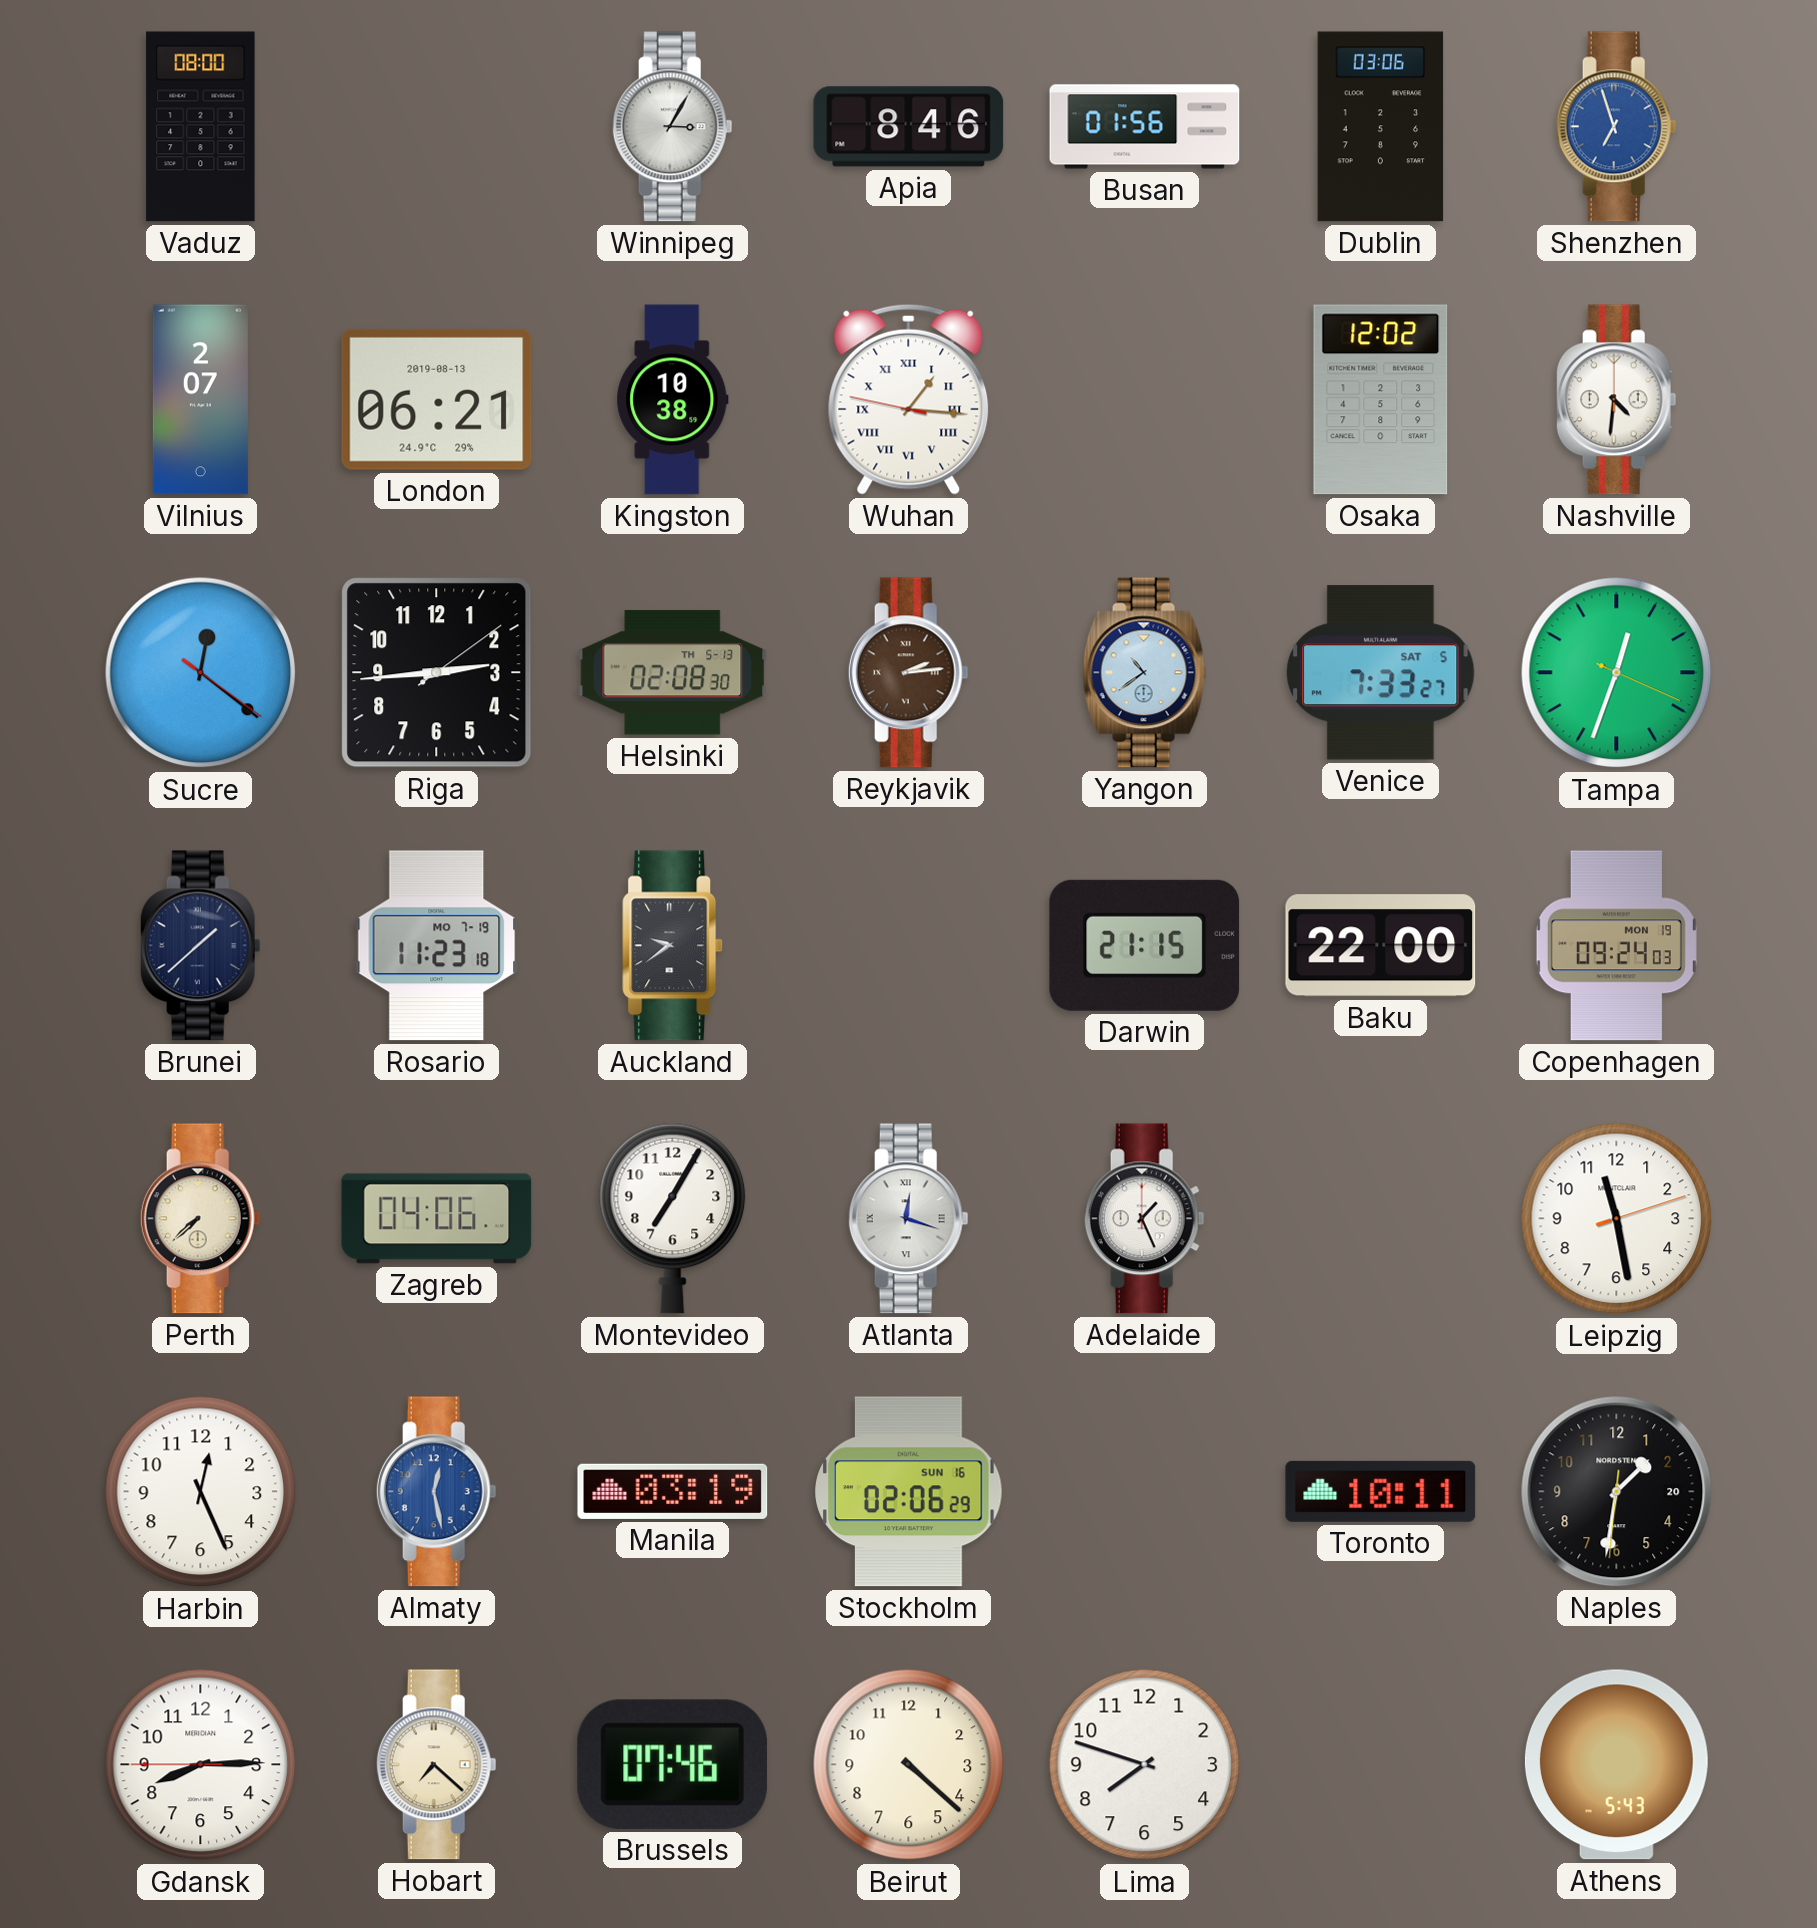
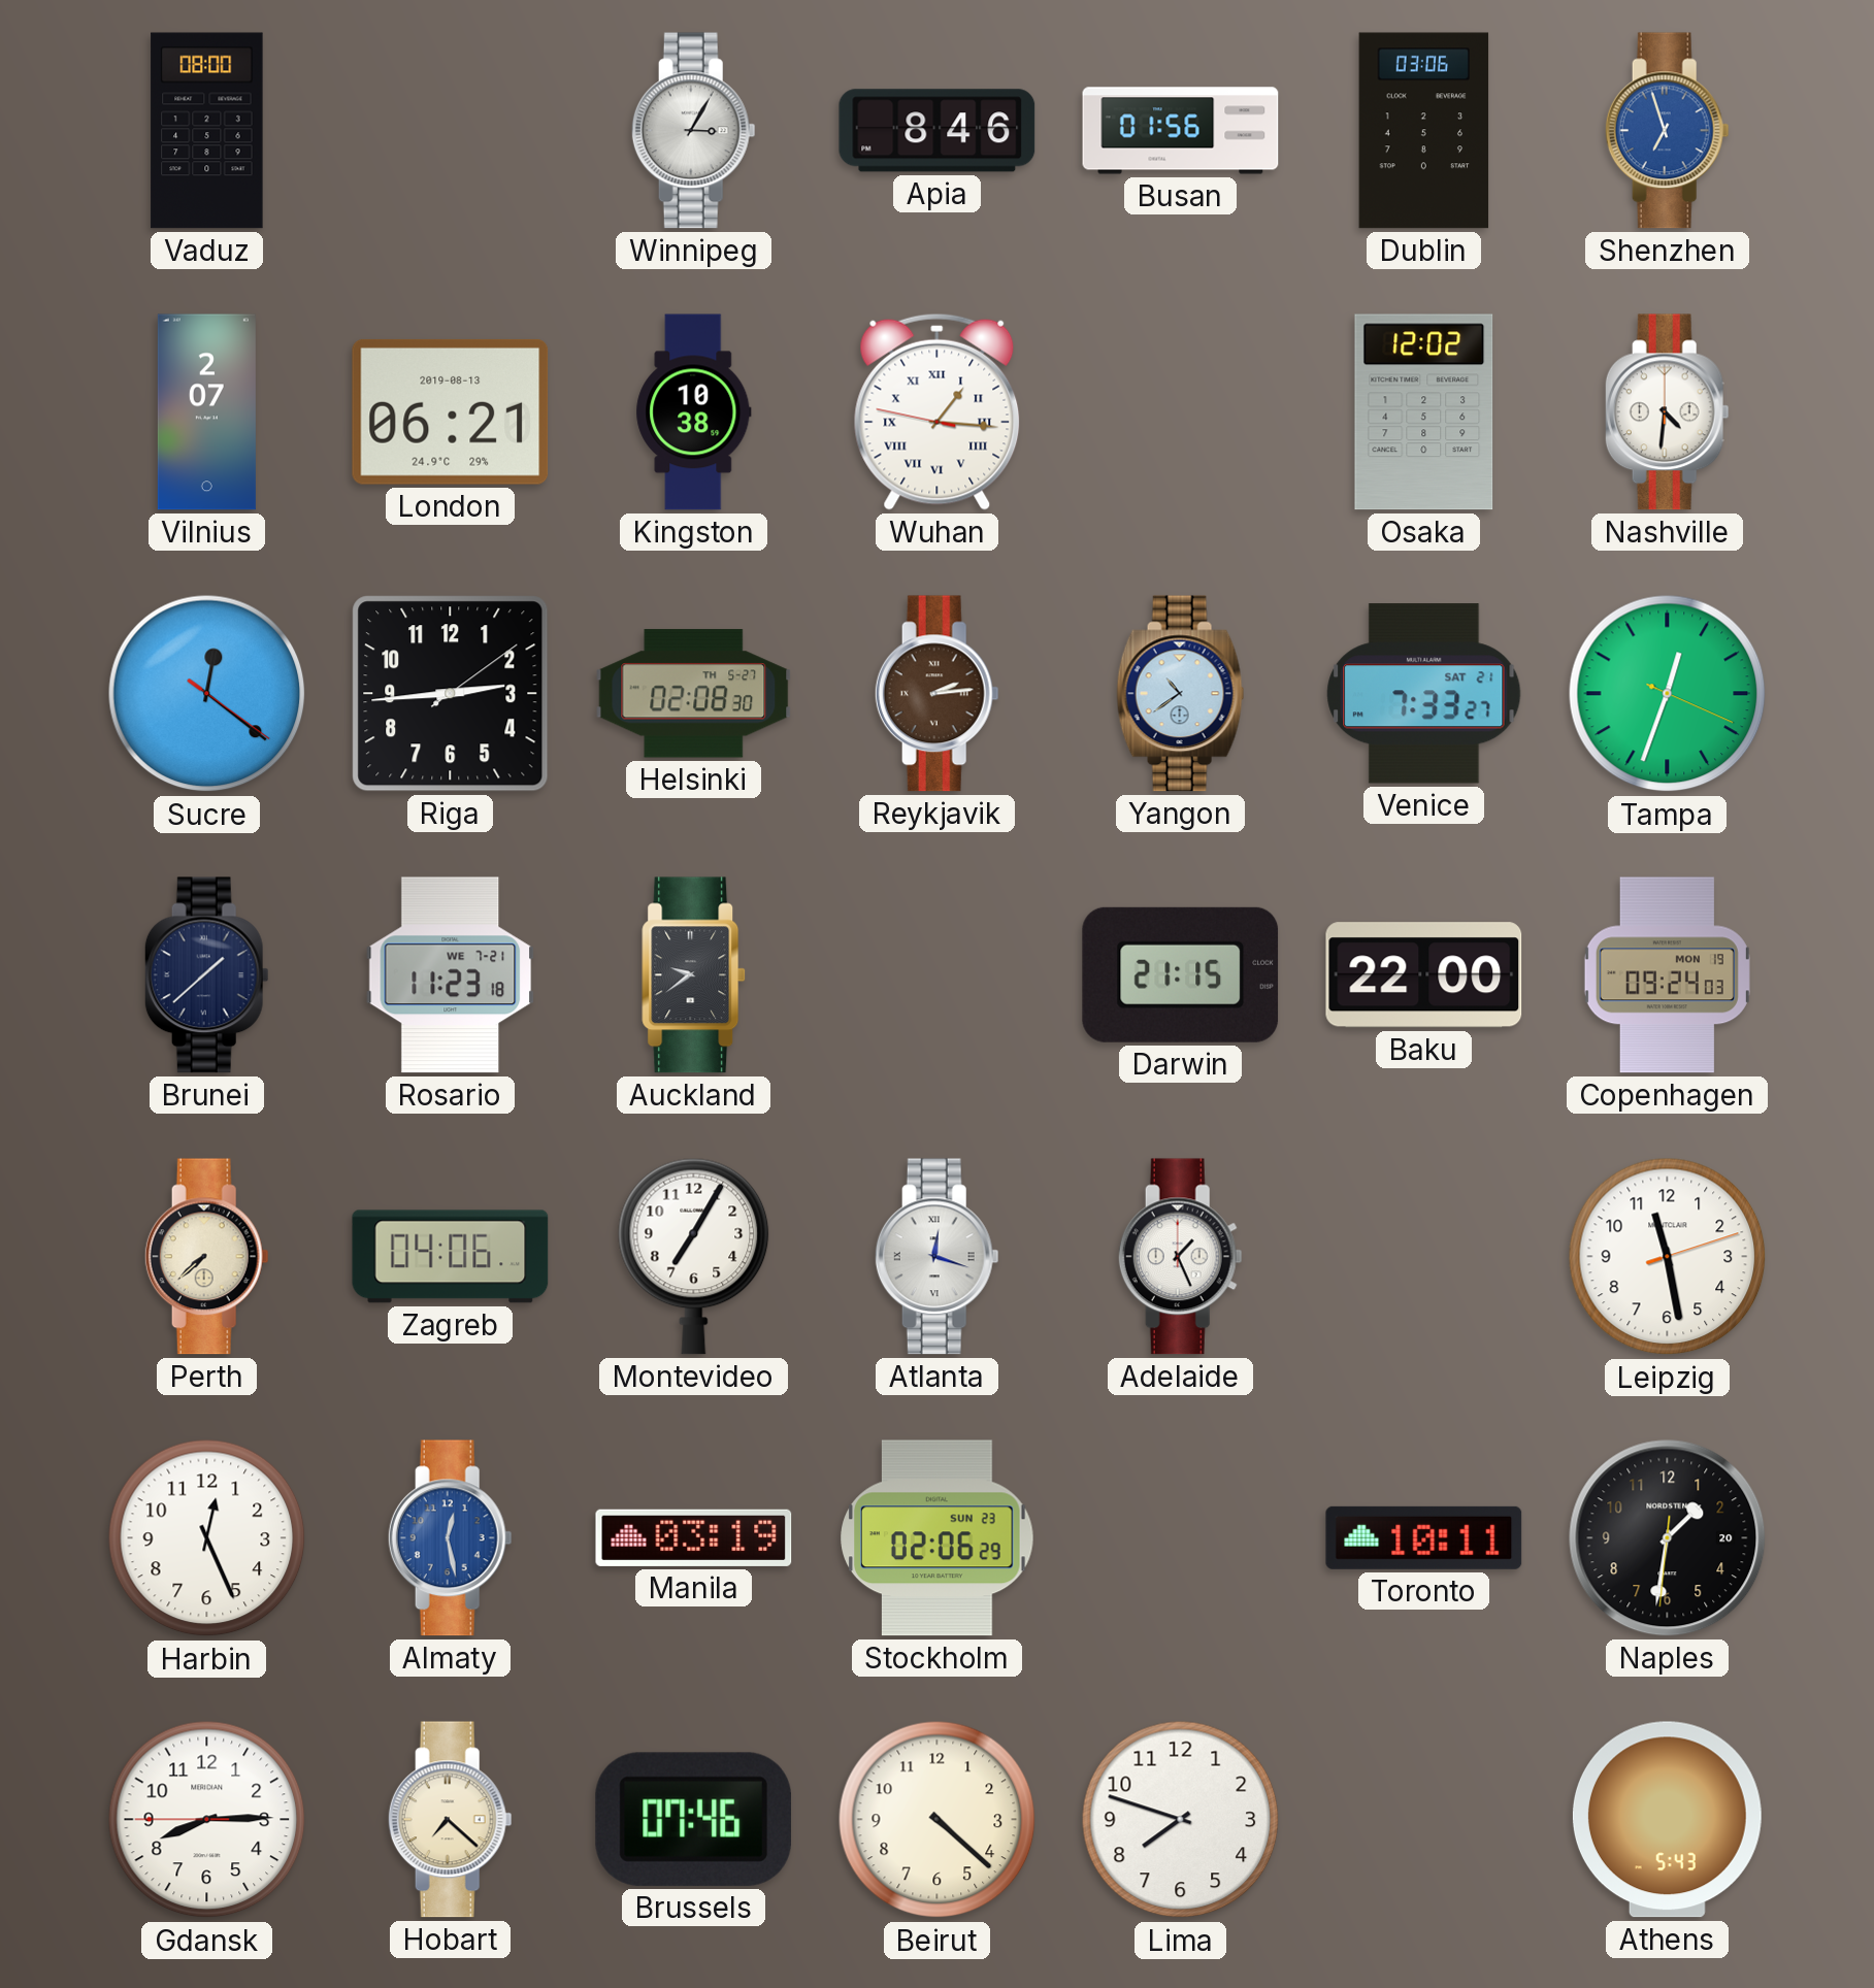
Helsinki date: TH 5-13 -> TH 5-27
Venice date: SAT 5 -> SAT 21
Rosario date: MO 7-19 -> WE 7-21
Stockholm date: SUN 16 -> SUN 23
